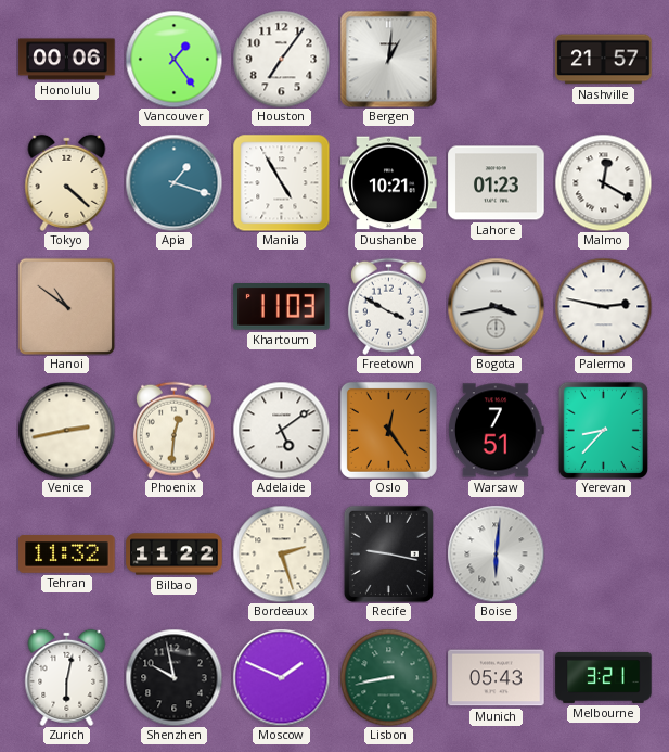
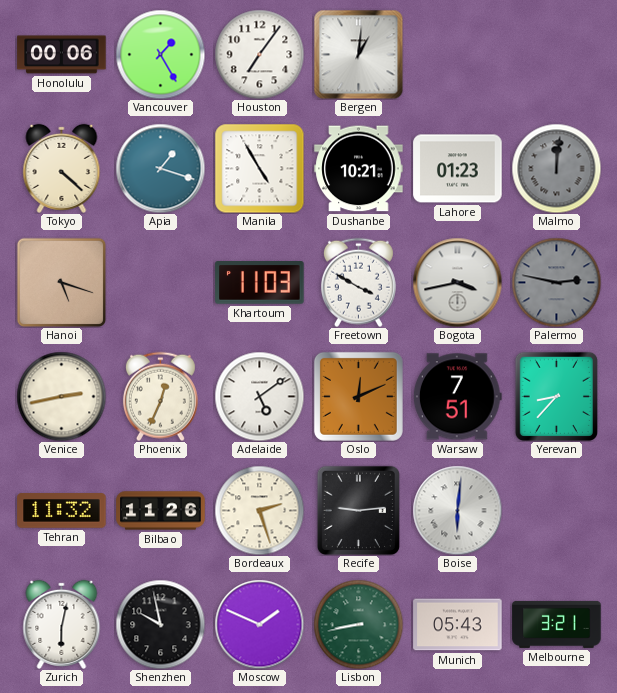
Vancouver: 1:24 -> 1:25
Nashville: 21:57 -> none
Malmo: 12:20 -> 12:01
Malmo dial: white -> grey
Hanoi: 10:51 -> 5:18
Palermo dial: white -> grey
Phoenix: 12:31 -> 12:34
Oslo: 12:24 -> 12:11
Bilbao: 11:22 -> 11:26
Recife: 9:17 -> 9:14
